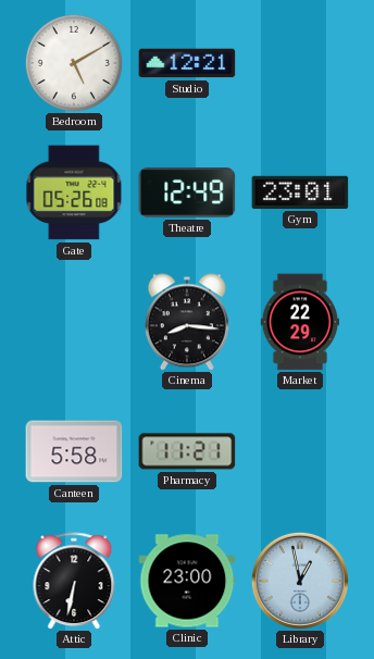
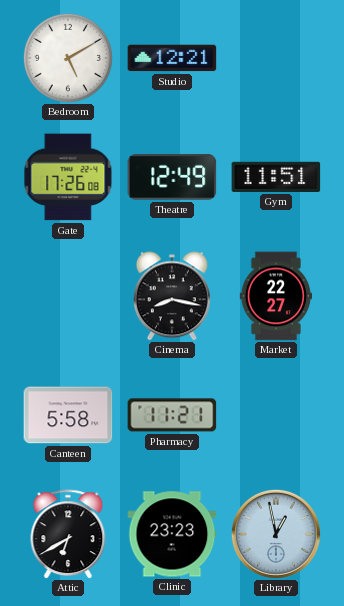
Gate: 05:26 -> 17:26
Gym: 23:01 -> 11:51
Cinema: 8:16 -> 8:17
Market: 22:29 -> 22:27
Attic: 6:32 -> 6:40
Clinic: 23:00 -> 23:23
